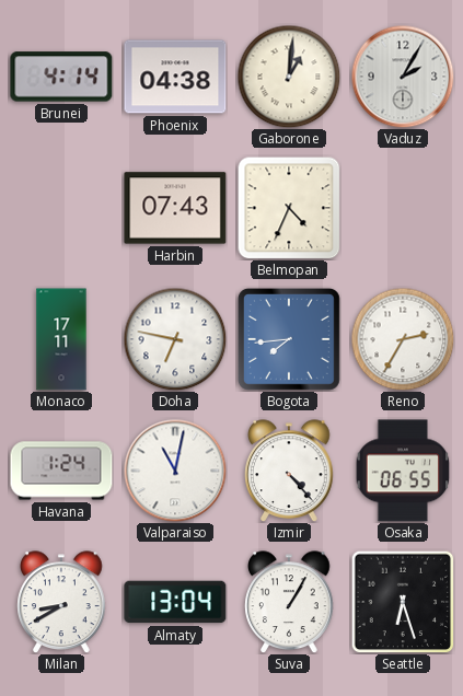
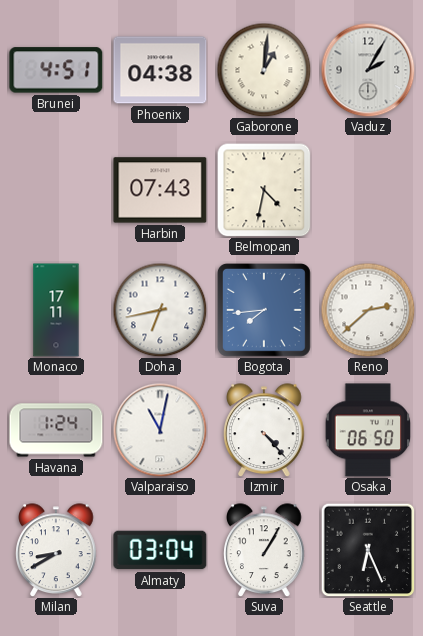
Brunei: 4:14 -> 4:51
Belmopan: 4:34 -> 4:32
Doha: 6:47 -> 6:43
Reno: 2:35 -> 2:38
Osaka: 06:55 -> 06:50
Almaty: 13:04 -> 03:04
Seattle: 6:27 -> 6:26
